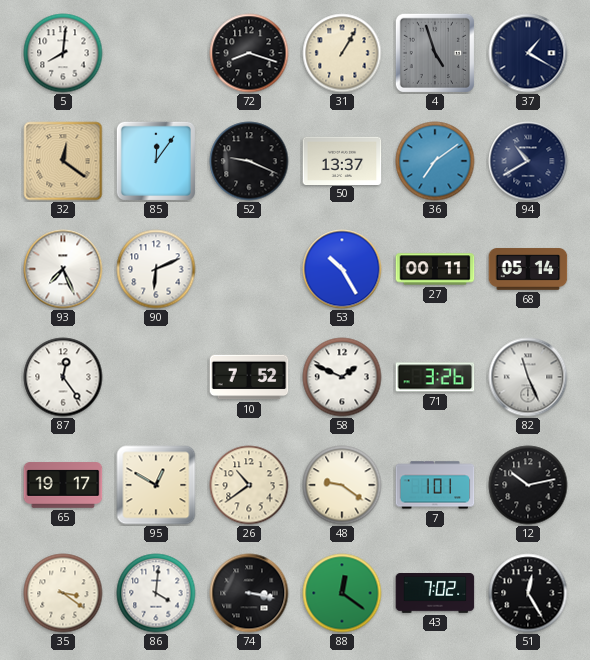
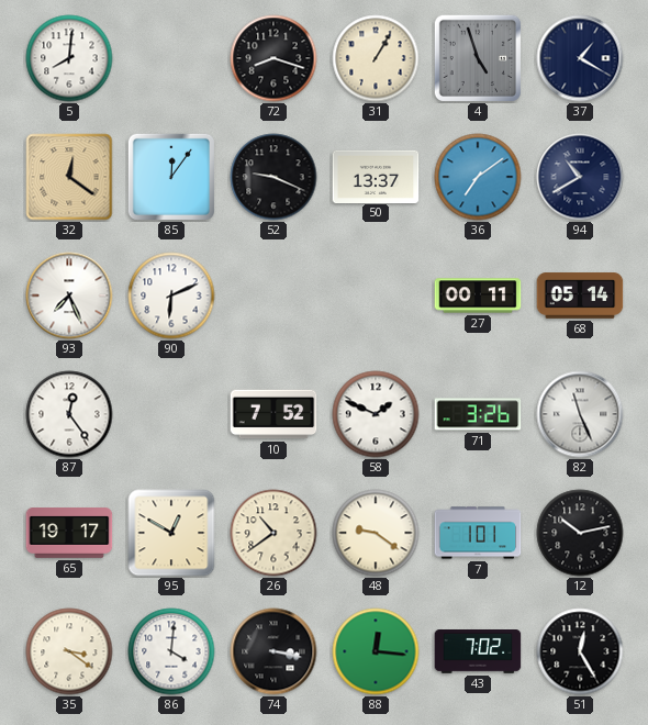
53: 10:25 -> none
88: 12:21 -> 12:16
